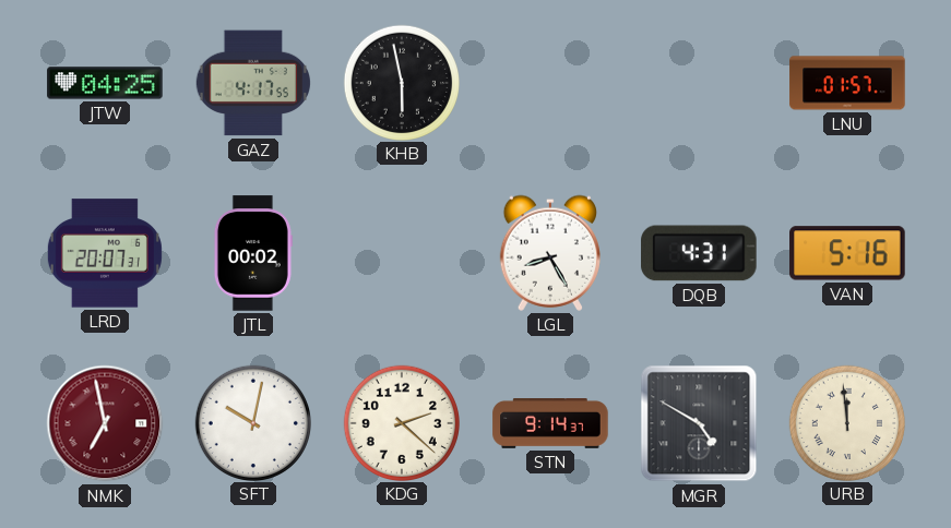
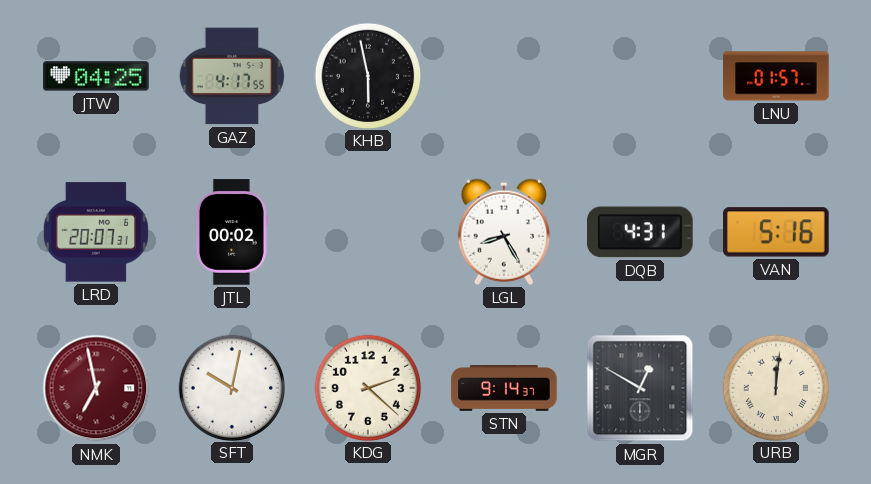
MGR: 4:50 -> 12:50
URB: 11:59 -> 12:01
